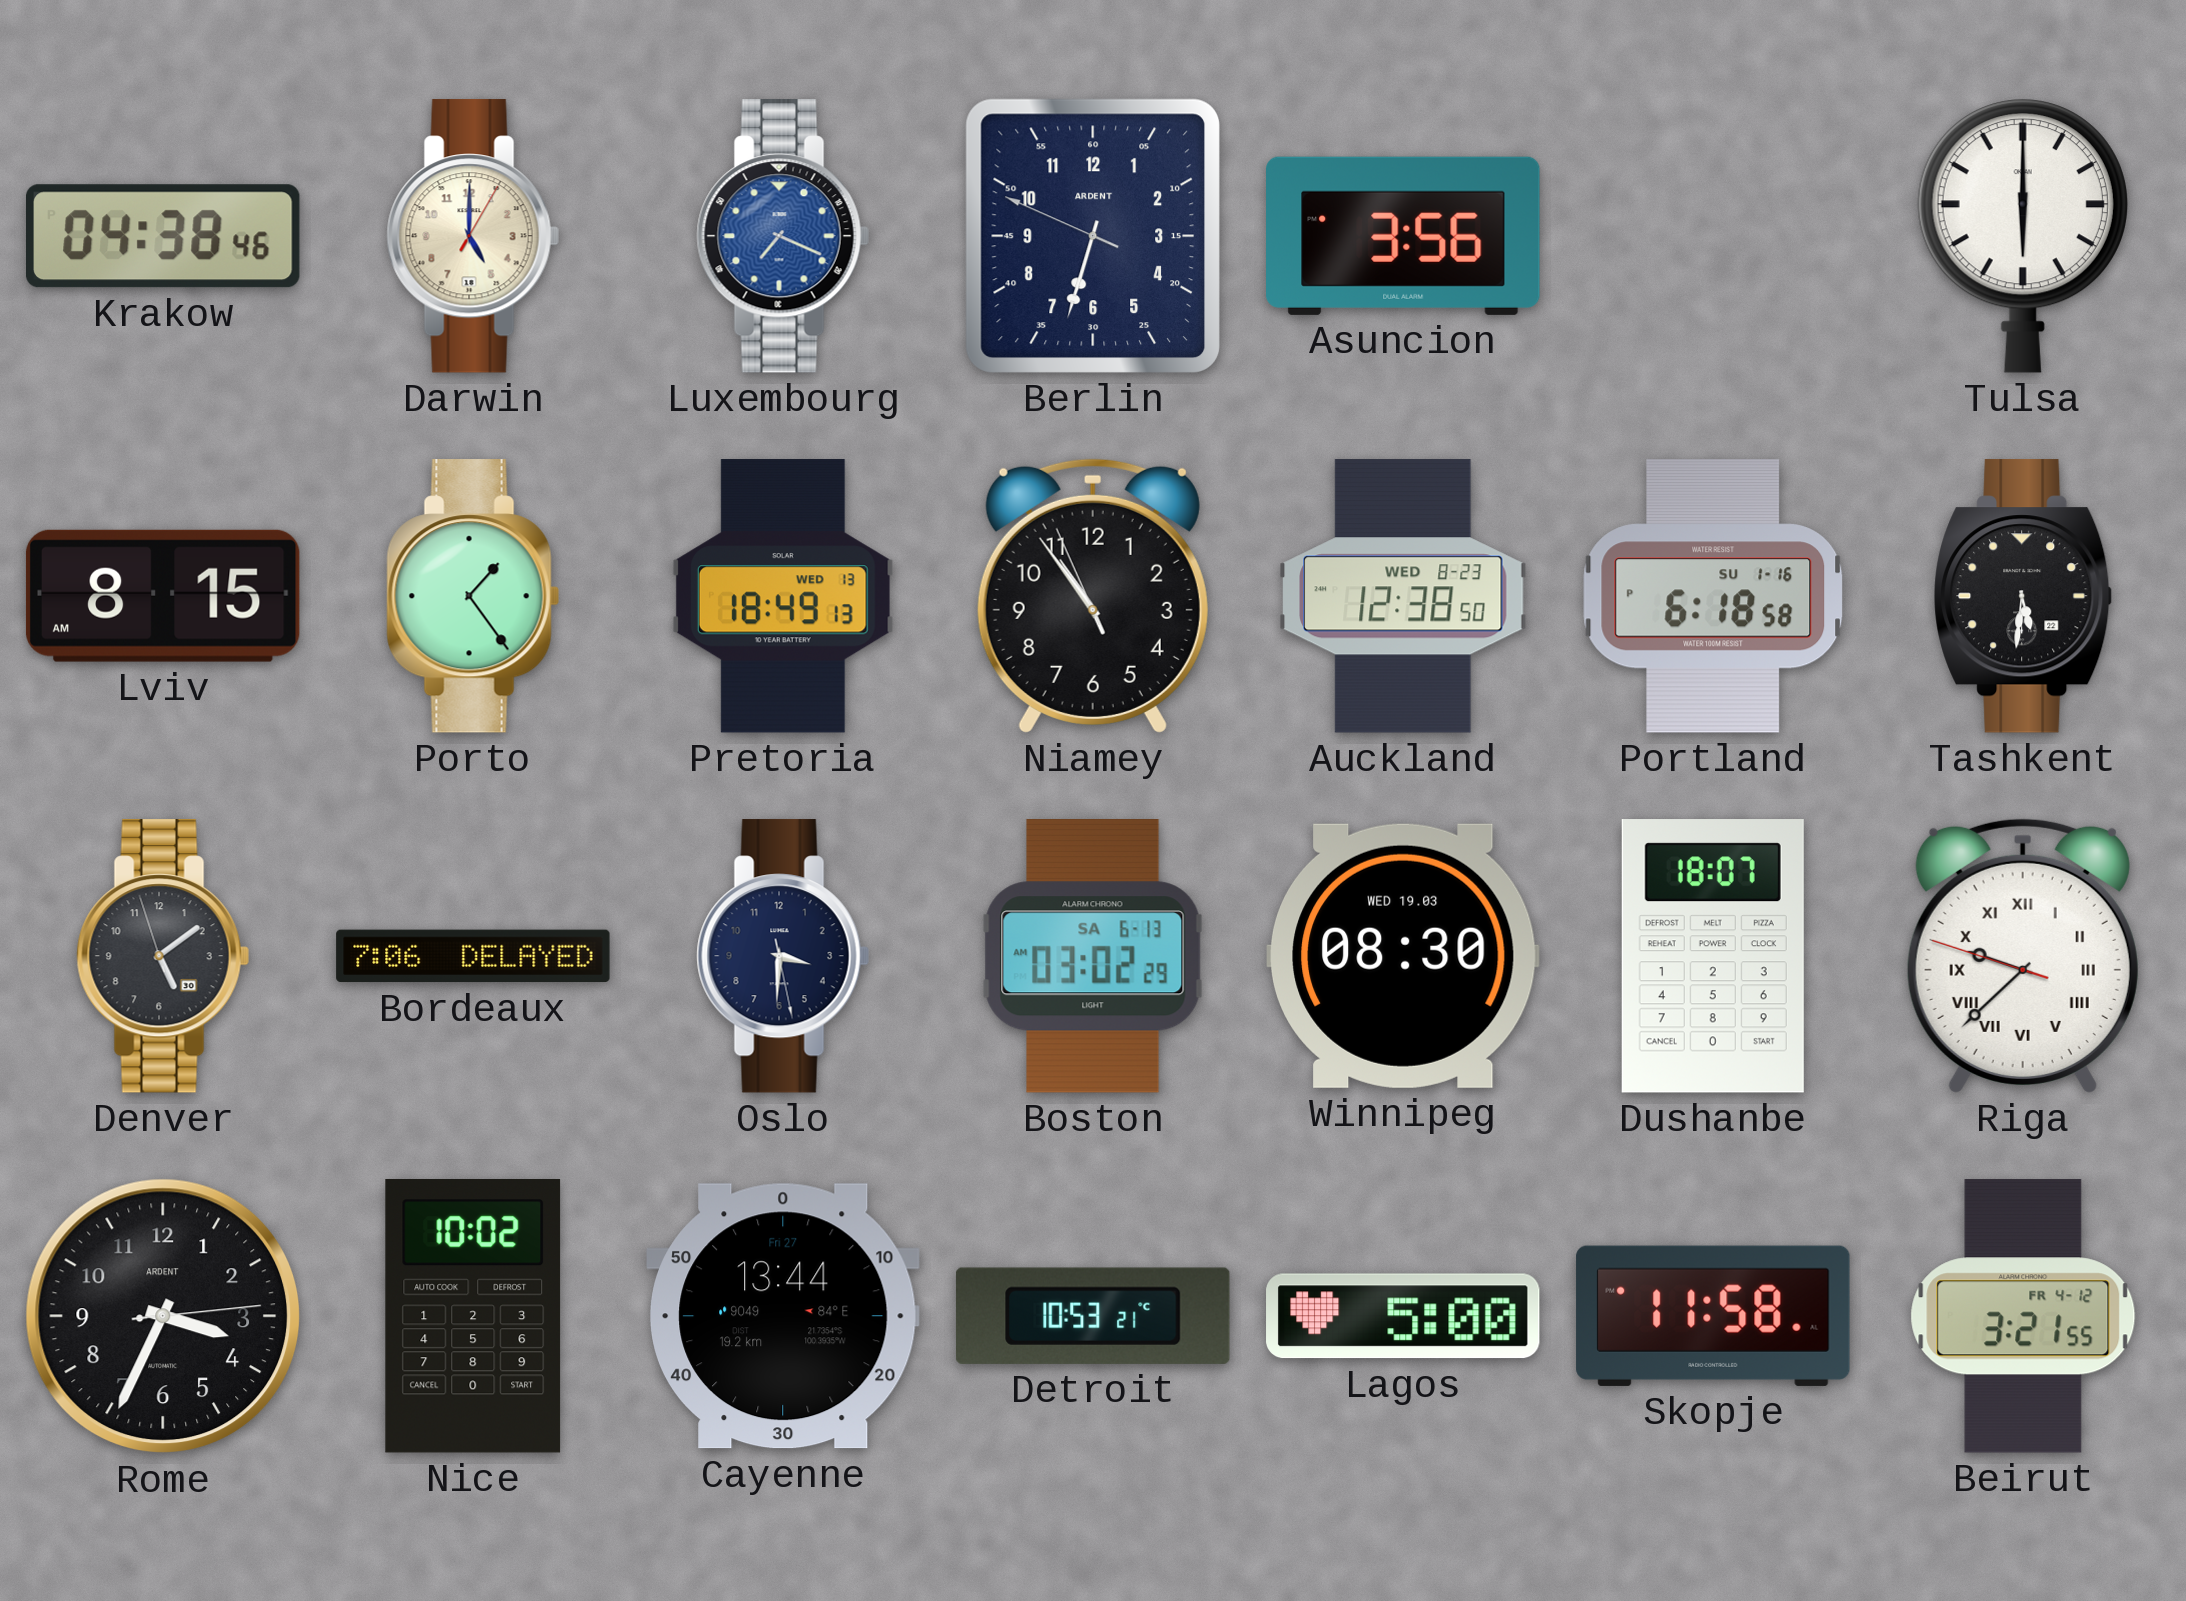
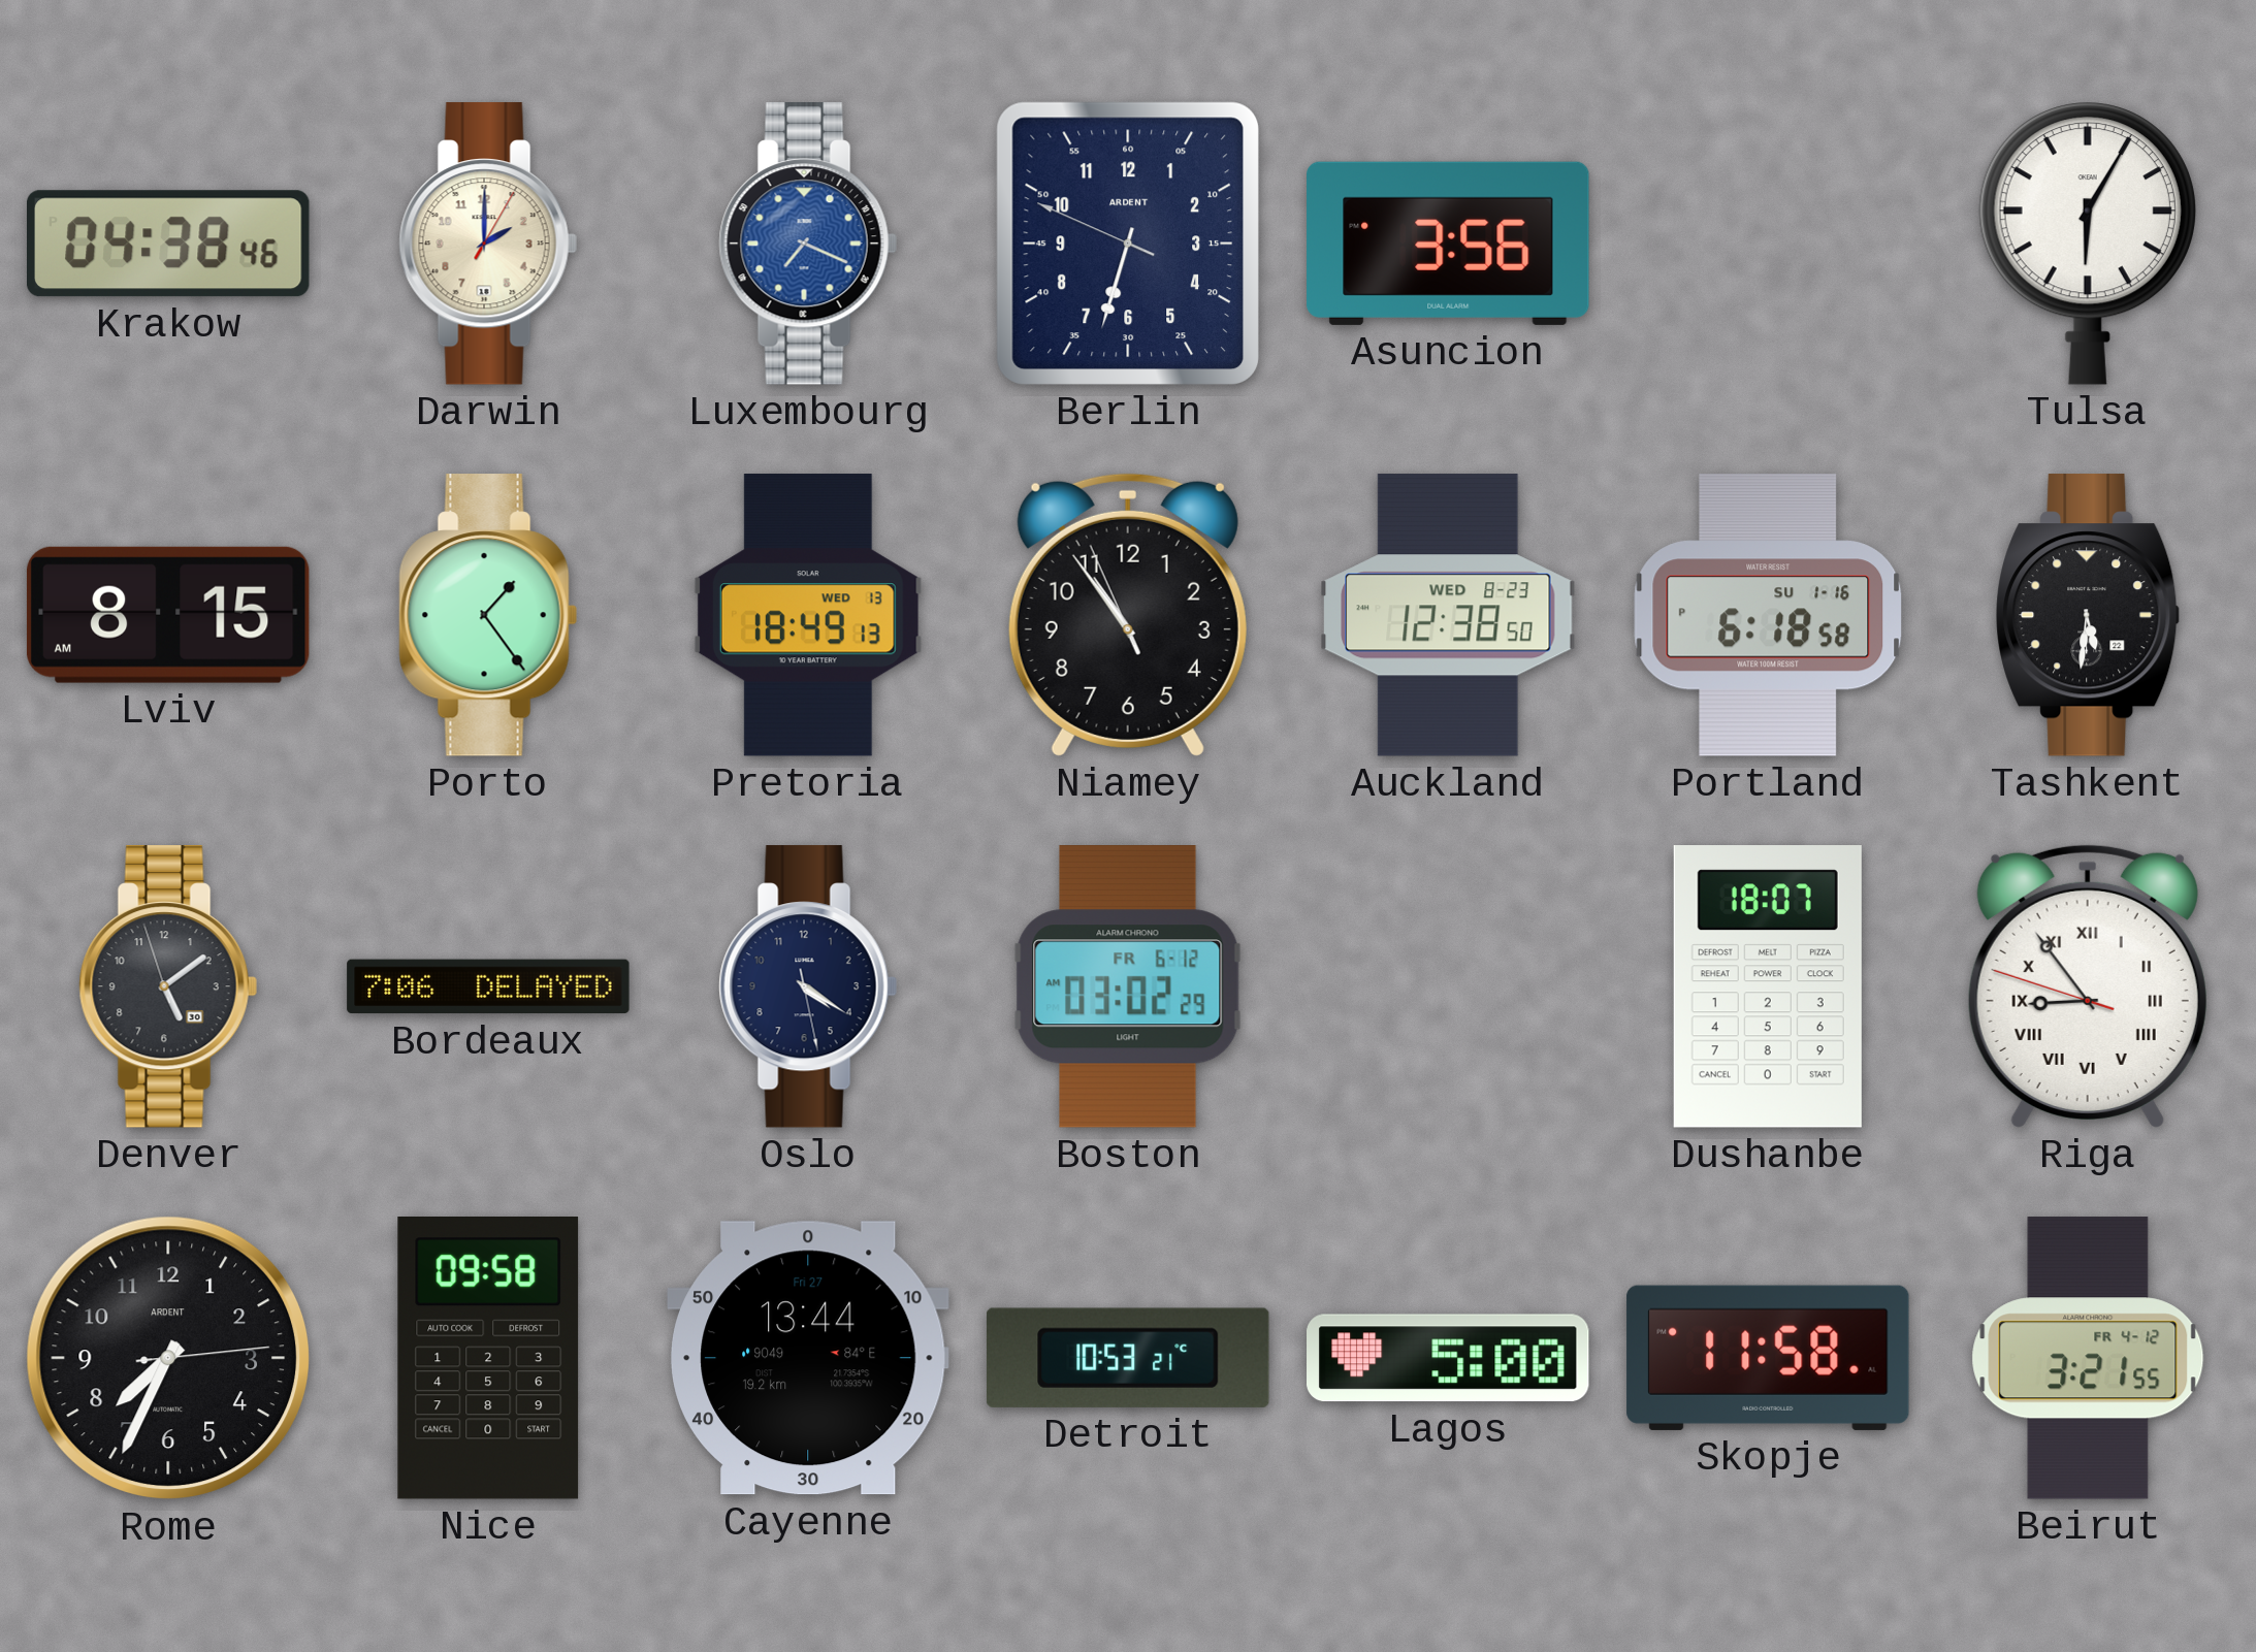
Darwin: 5:00 -> 2:00
Tulsa: 6:00 -> 6:05
Oslo: 3:30 -> 4:20
Boston date: SA 6-13 -> FR 6-12
Winnipeg: 08:30 -> none
Riga: 9:37 -> 8:53
Rome: 3:34 -> 7:34
Nice: 10:02 -> 09:58
